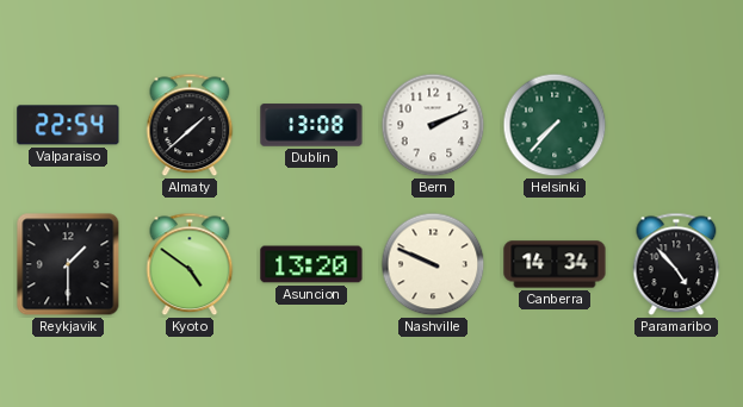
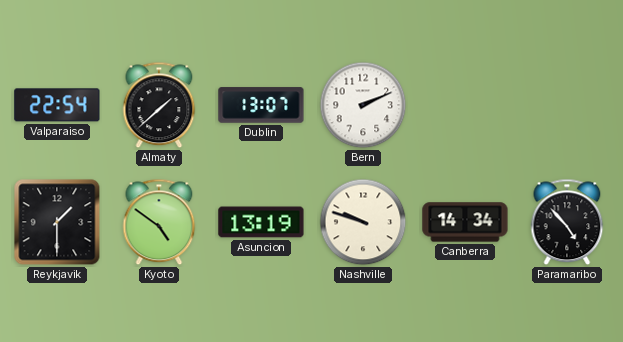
Dublin: 13:08 -> 13:07
Helsinki: 7:37 -> none
Asuncion: 13:20 -> 13:19
Nashville: 9:49 -> 9:48
